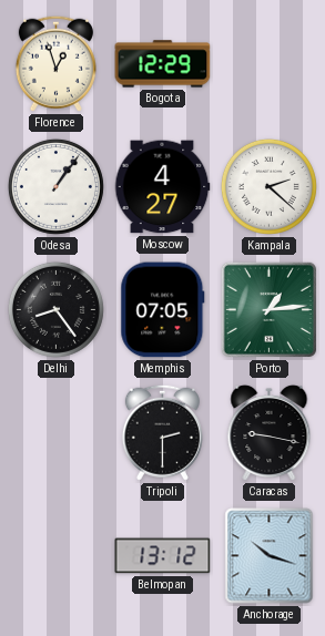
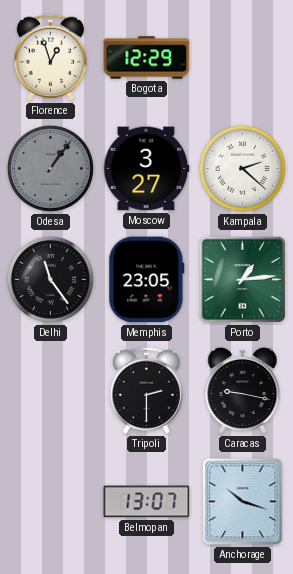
Odesa dial: white -> grey
Moscow: 4:27 -> 3:27
Delhi: 8:24 -> 11:24
Memphis: 07:05 -> 23:05
Belmopan: 13:12 -> 13:07
